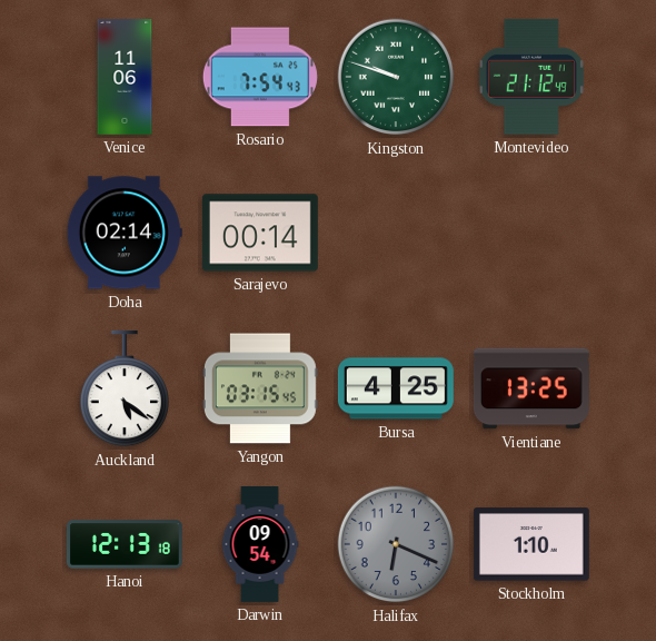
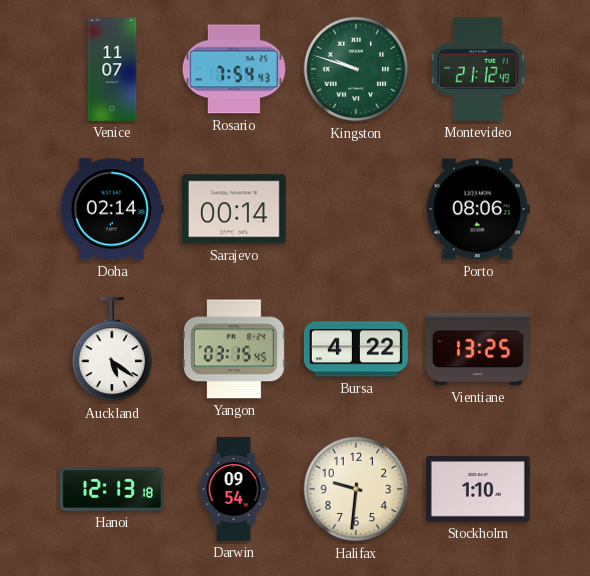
Venice: 11:06 -> 11:07
Porto: none -> 08:06
Bursa: 4:25 -> 4:22
Halifax: 6:19 -> 9:31
Halifax dial: grey -> cream
